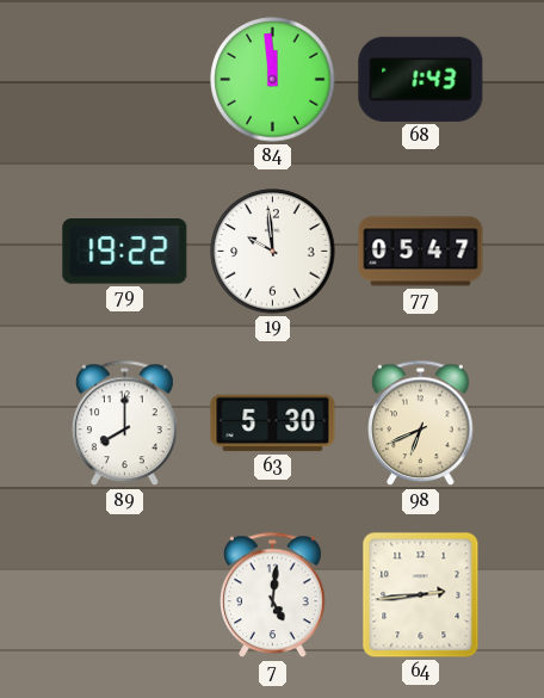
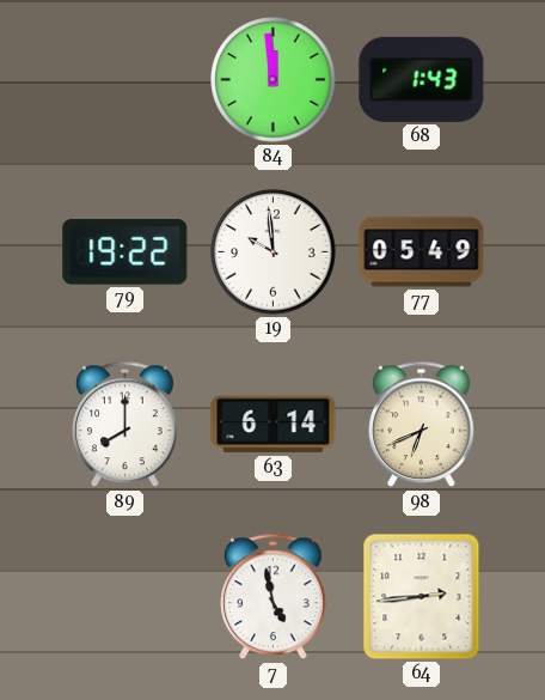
77: 05:47 -> 05:49
63: 5:30 -> 6:14
7: 5:01 -> 4:58
